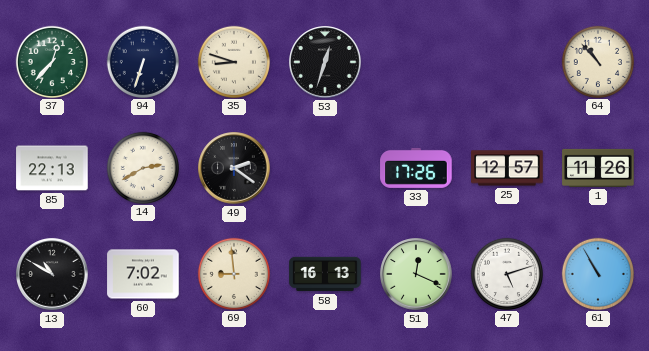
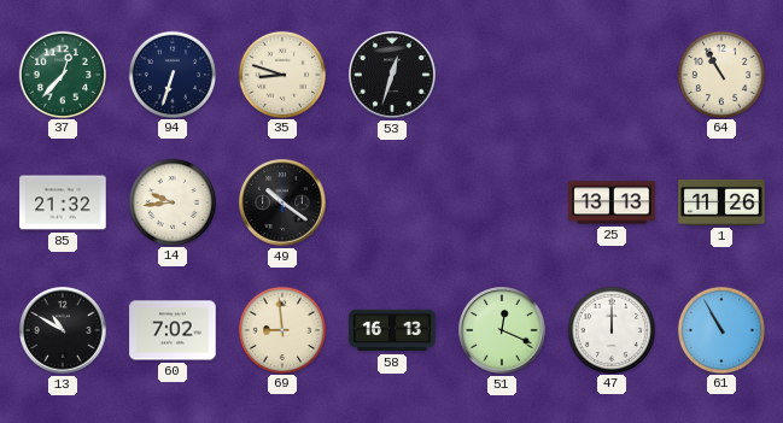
64: 10:53 -> 10:55
85: 22:13 -> 21:32
14: 2:40 -> 9:44
49: 2:21 -> 10:21
33: 17:26 -> none
25: 12:57 -> 13:13
47: 5:12 -> 12:00
